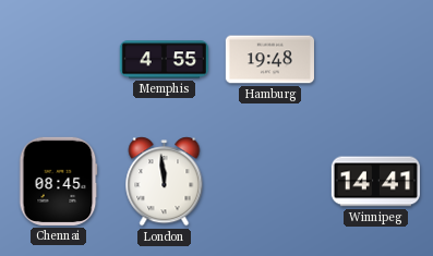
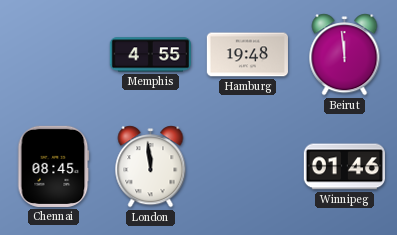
Beirut: none -> 11:59
Winnipeg: 14:41 -> 01:46
